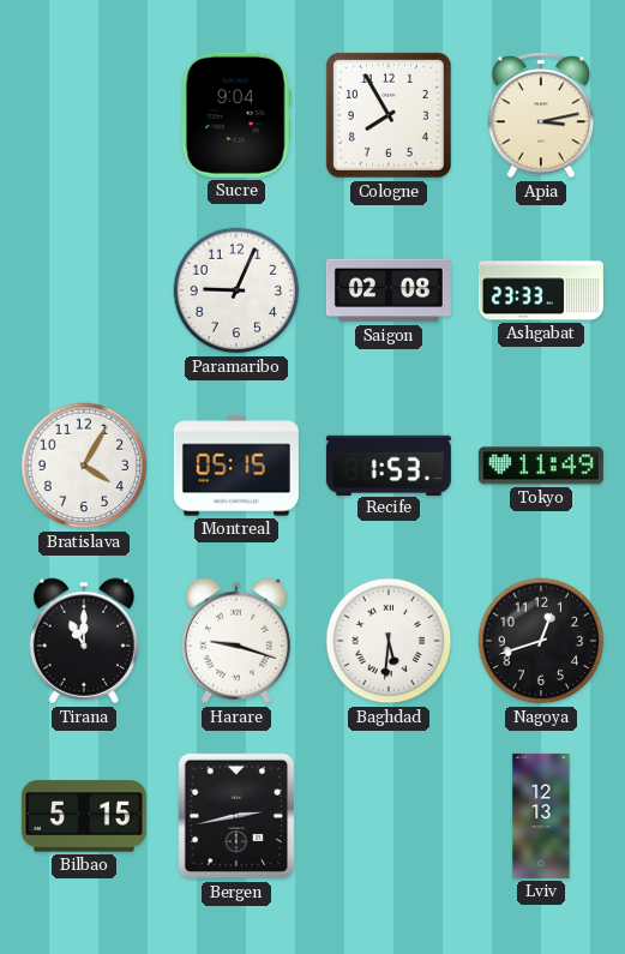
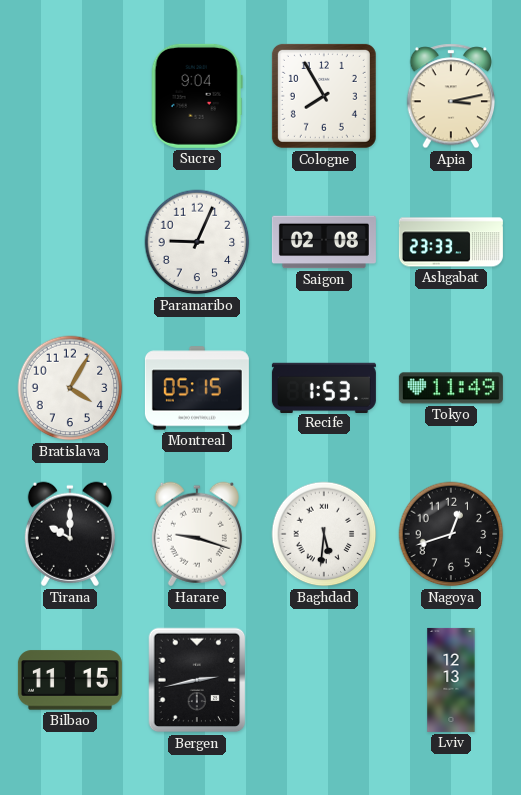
Tirana: 11:00 -> 10:00
Bilbao: 5:15 -> 11:15
